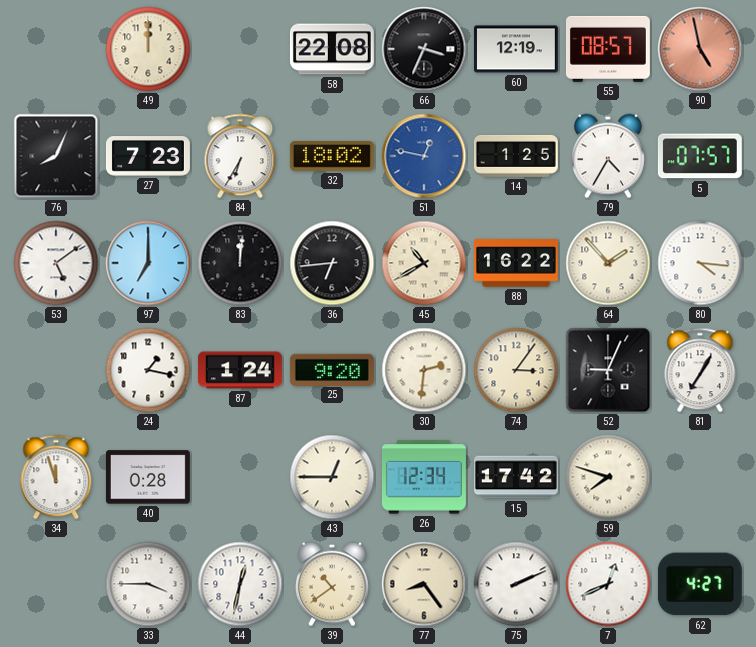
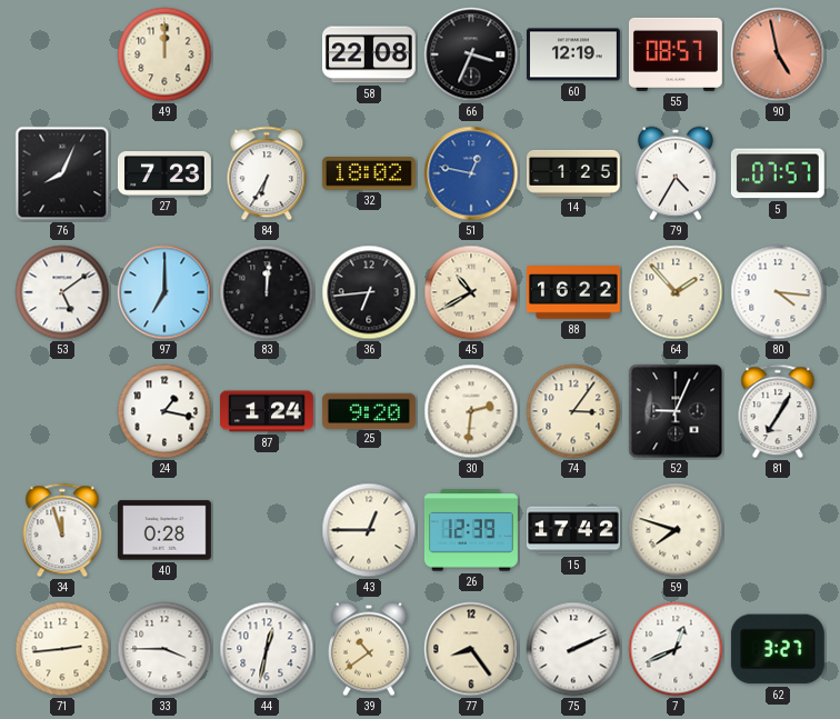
26: 12:34 -> 12:39
71: none -> 2:44
62: 4:27 -> 3:27
